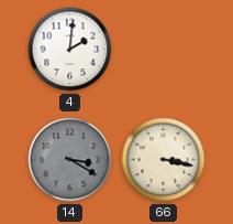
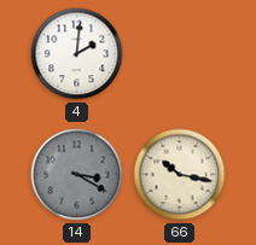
66: 3:17 -> 10:17
